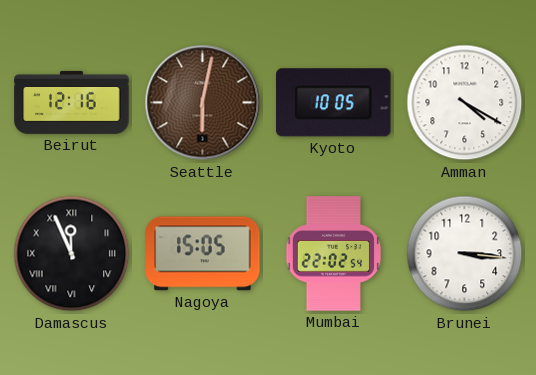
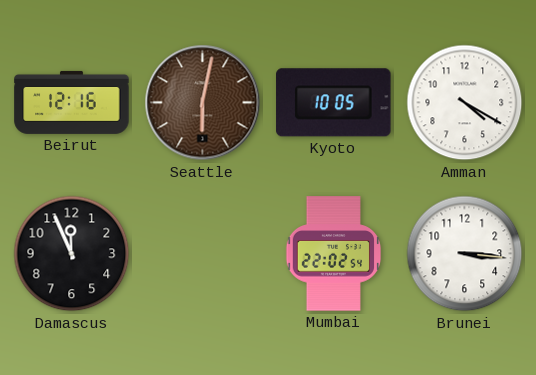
Damascus numerals: Roman -> Arabic
Nagoya: 15:05 -> none
